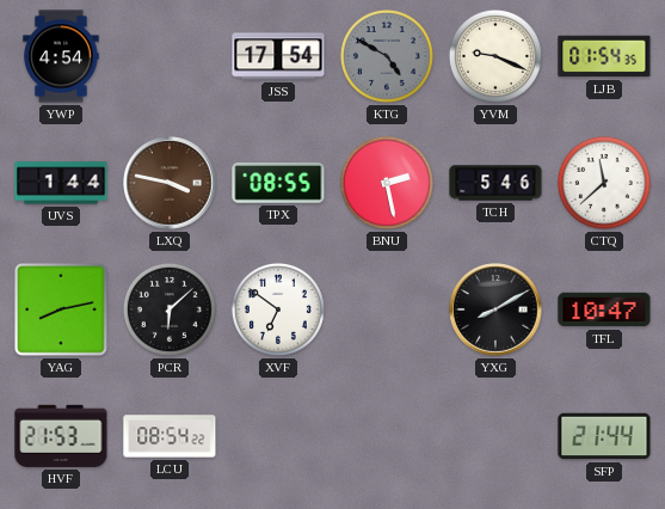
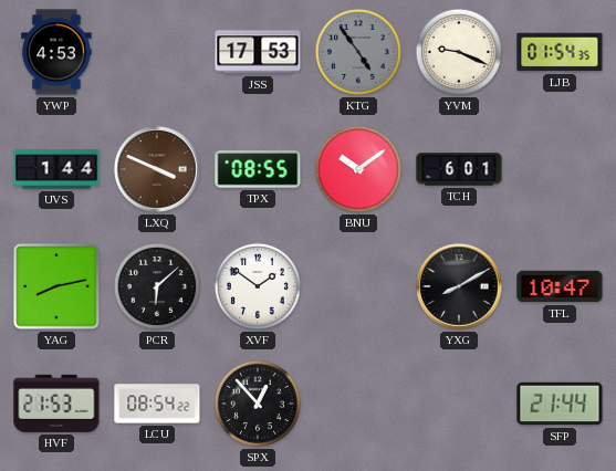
YWP: 4:54 -> 4:53
JSS: 17:54 -> 17:53
KTG: 4:50 -> 4:54
LXQ: 3:47 -> 3:49
BNU: 2:28 -> 10:09
TCH: 5:46 -> 6:01
CTQ: 11:38 -> none
XVF: 6:51 -> 1:51
SPX: none -> 12:53
